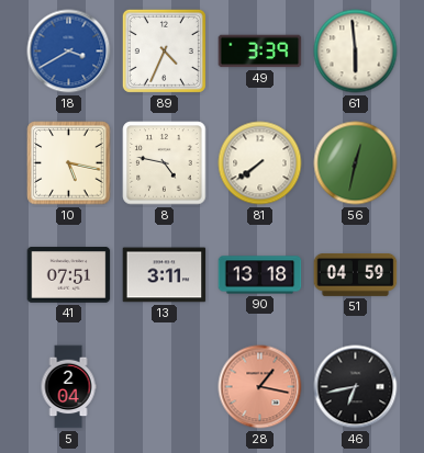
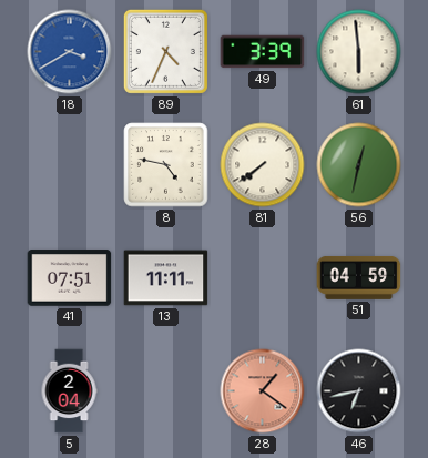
10: 5:17 -> none
13: 3:11 -> 11:11
90: 13:18 -> none
28: 1:17 -> 1:21
